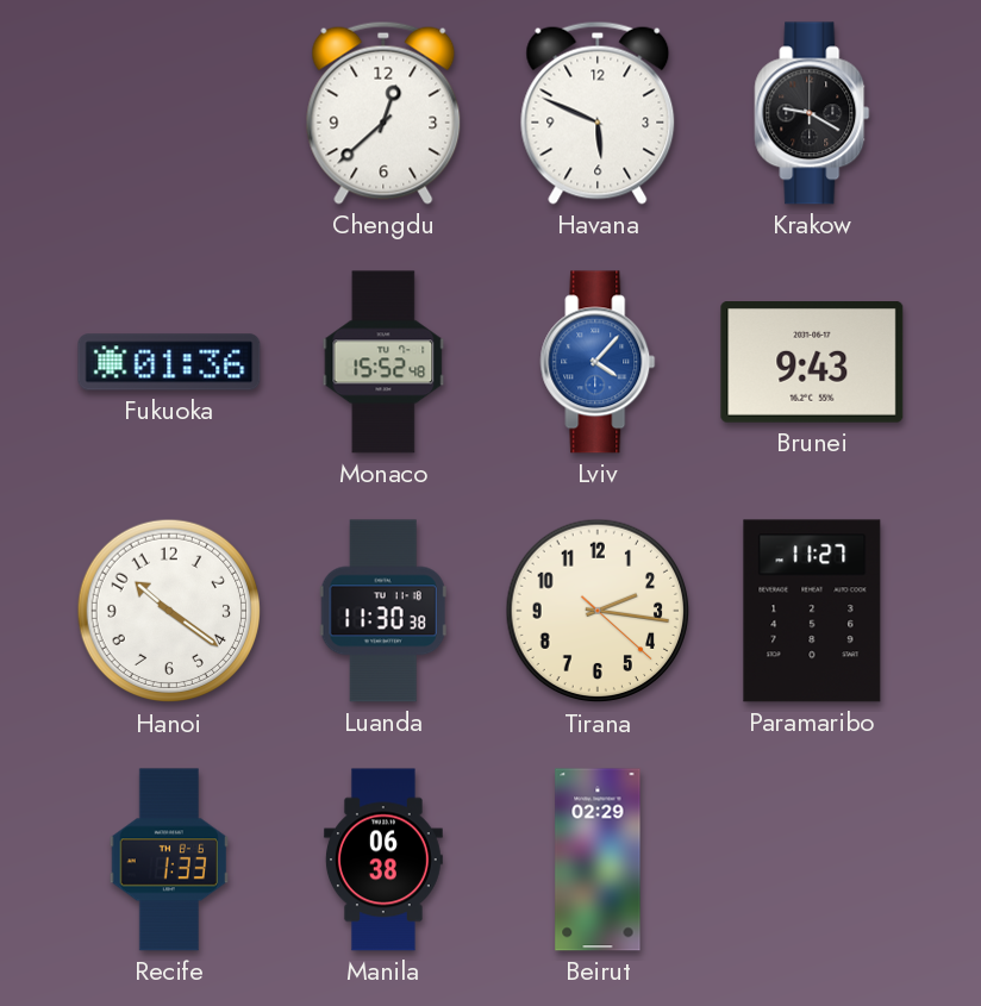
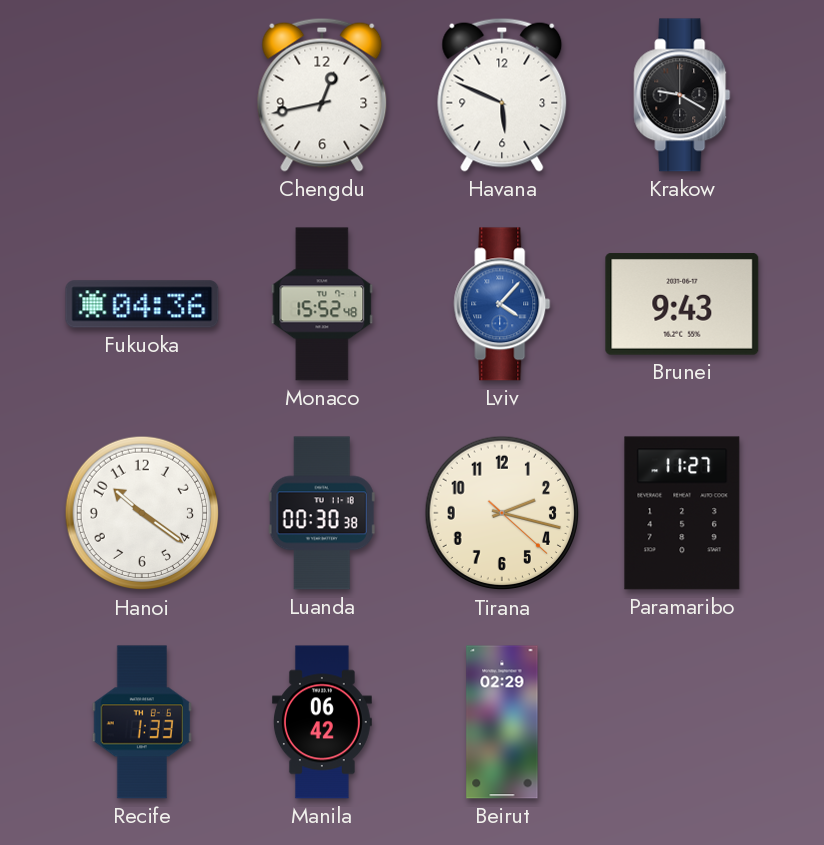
Chengdu: 12:38 -> 12:43
Fukuoka: 01:36 -> 04:36
Luanda: 11:30 -> 00:30
Tirana: 2:16 -> 2:17
Manila: 06:38 -> 06:42
